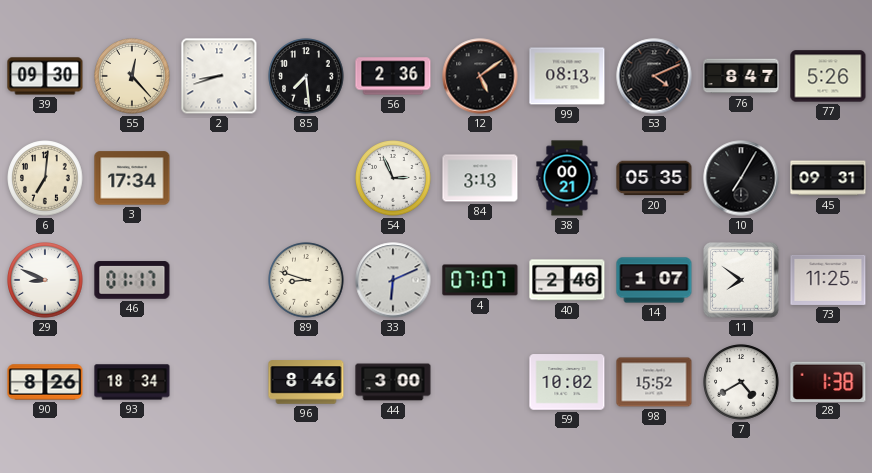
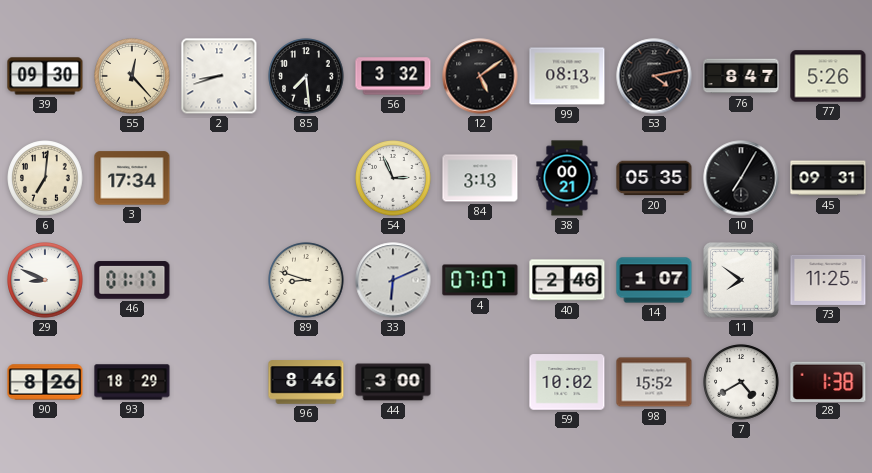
56: 2:36 -> 3:32
53: 4:11 -> 4:13
93: 18:34 -> 18:29
